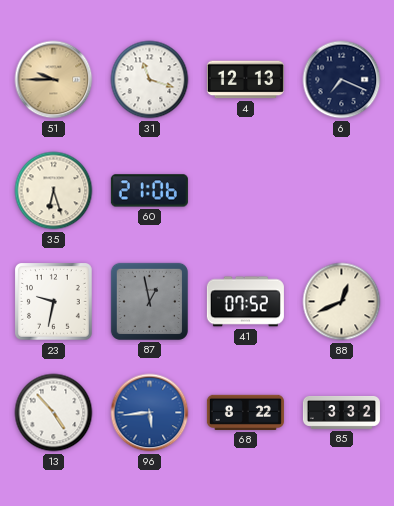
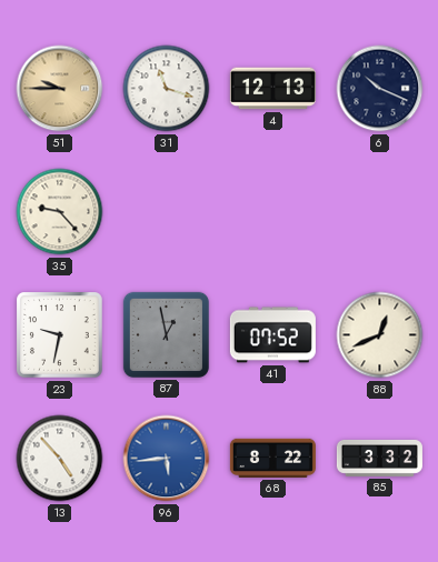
6: 7:19 -> 10:19
35: 6:27 -> 9:23
60: 21:06 -> none
